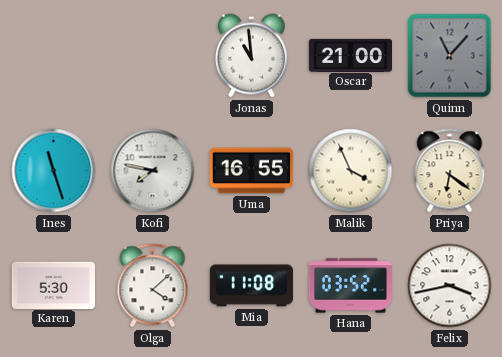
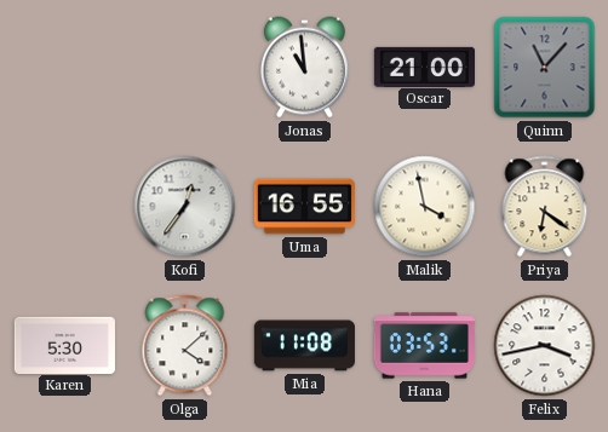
Ines: 11:27 -> none
Kofi: 7:47 -> 12:36
Malik: 3:56 -> 3:58
Hana: 03:52 -> 03:53
